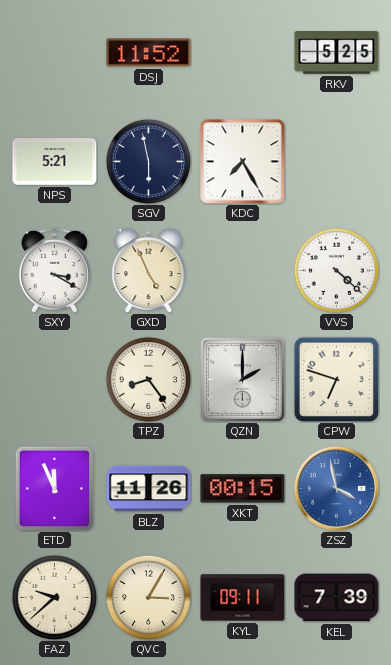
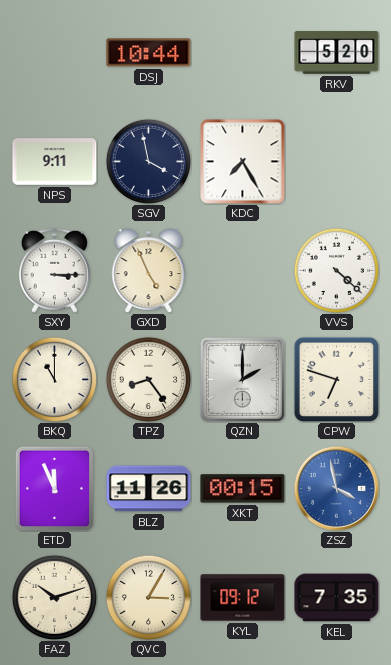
DSJ: 11:52 -> 10:44
RKV: 5:25 -> 5:20
NPS: 5:21 -> 9:11
SGV: 5:58 -> 3:58
SXY: 3:20 -> 3:15
BKQ: none -> 11:00
FAZ: 9:38 -> 10:12
KYL: 09:11 -> 09:12
KEL: 7:39 -> 7:35
